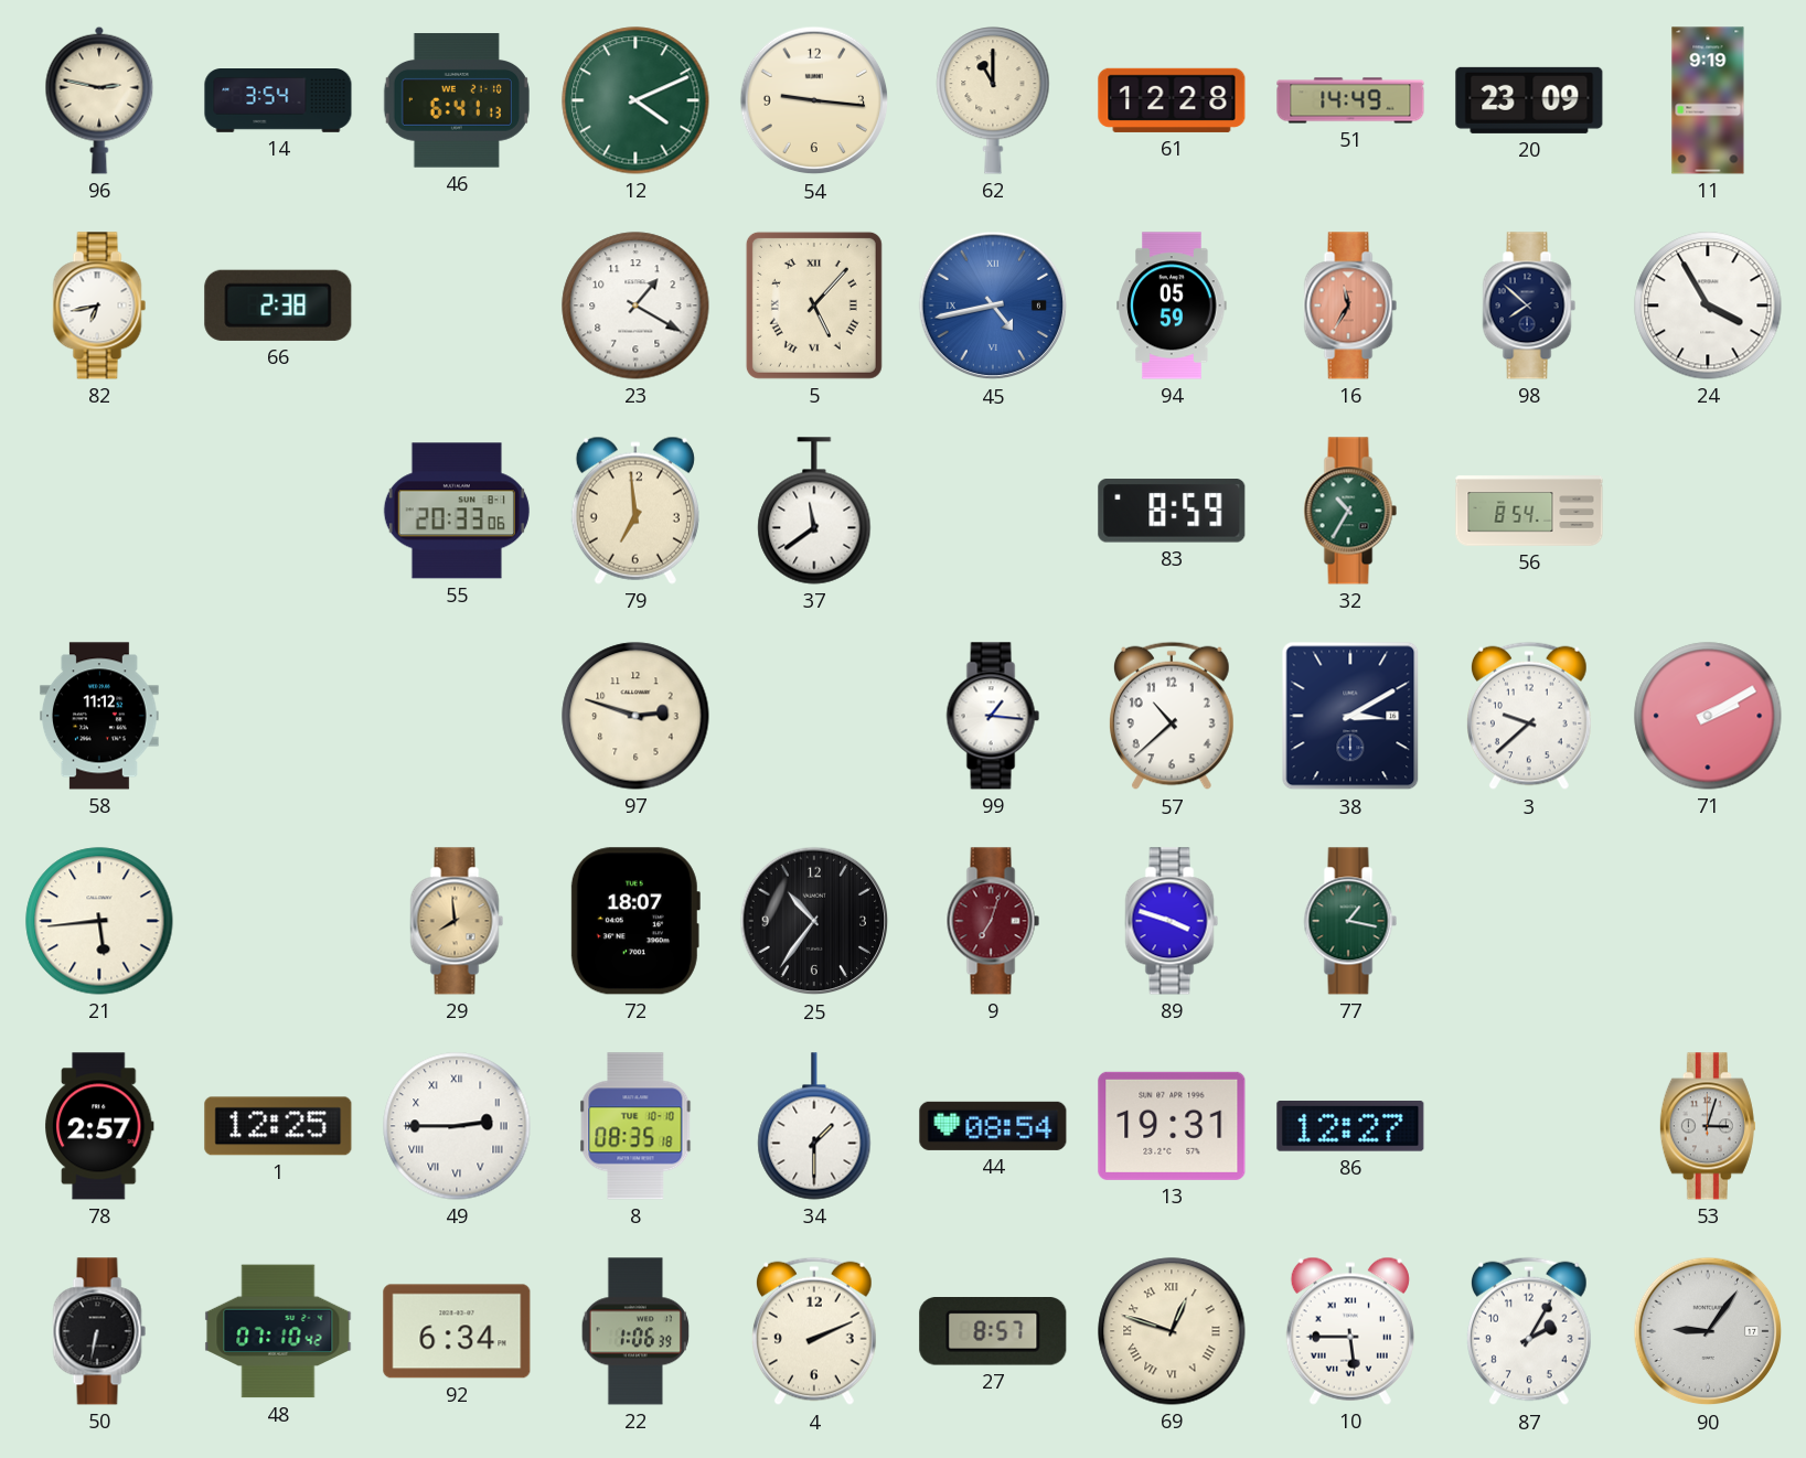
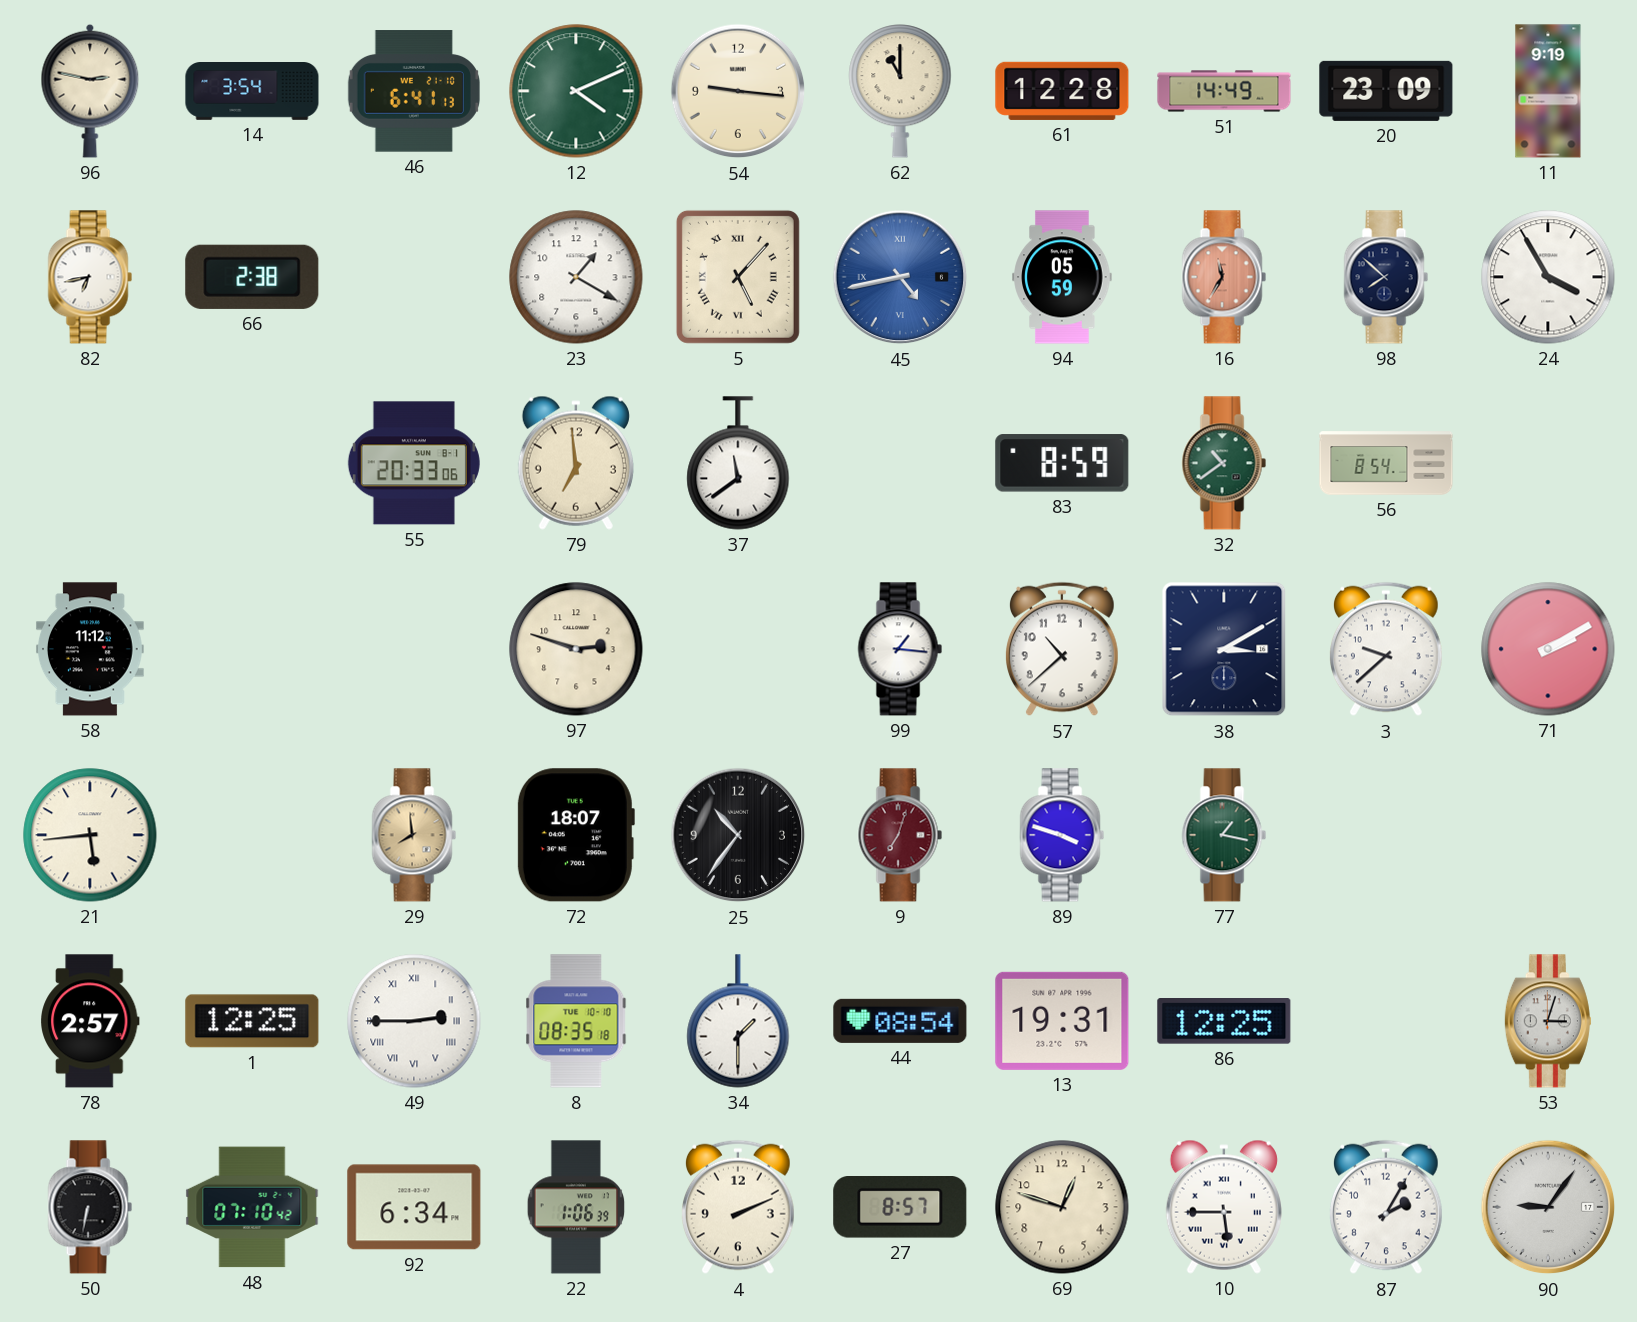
32: 10:35 -> 10:39
86: 12:27 -> 12:25
69 numerals: Roman -> Arabic
